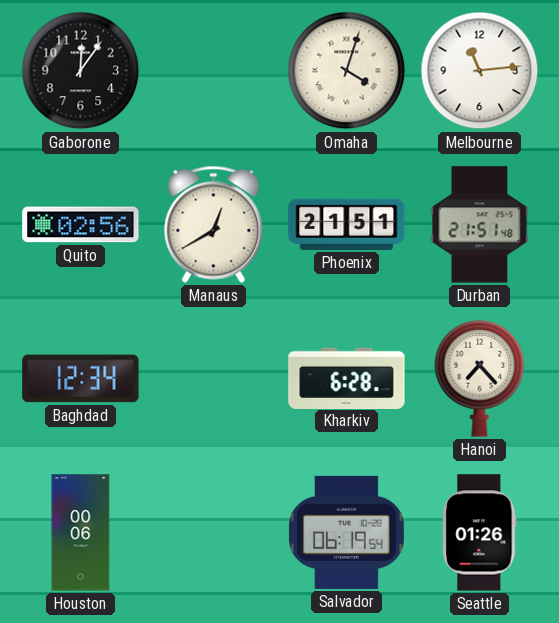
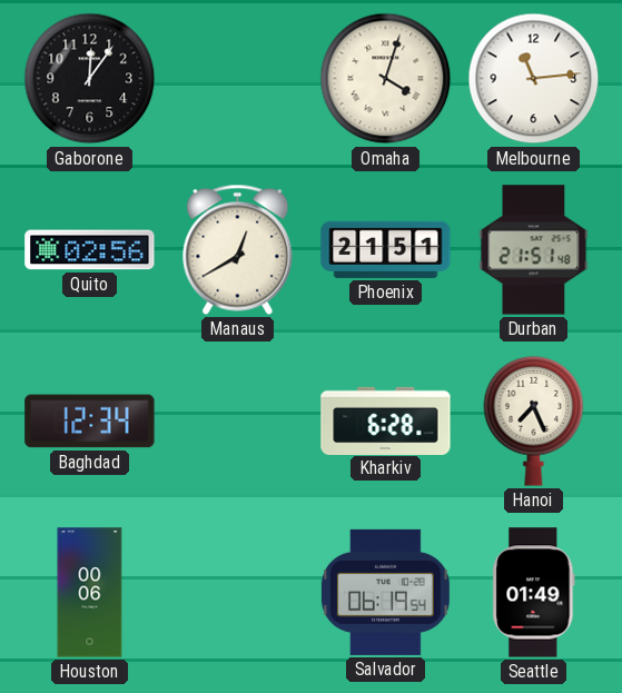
Hanoi: 7:23 -> 7:26
Seattle: 01:26 -> 01:49
